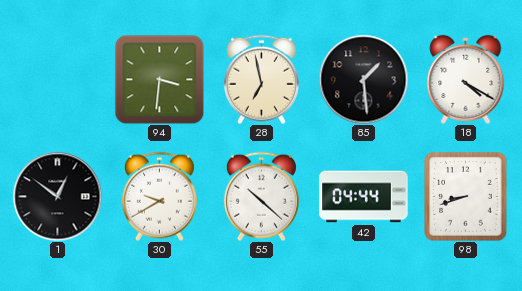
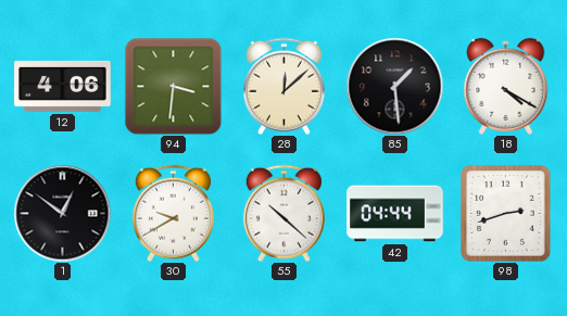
12: none -> 4:06
28: 6:58 -> 12:08
98: 8:42 -> 2:42
